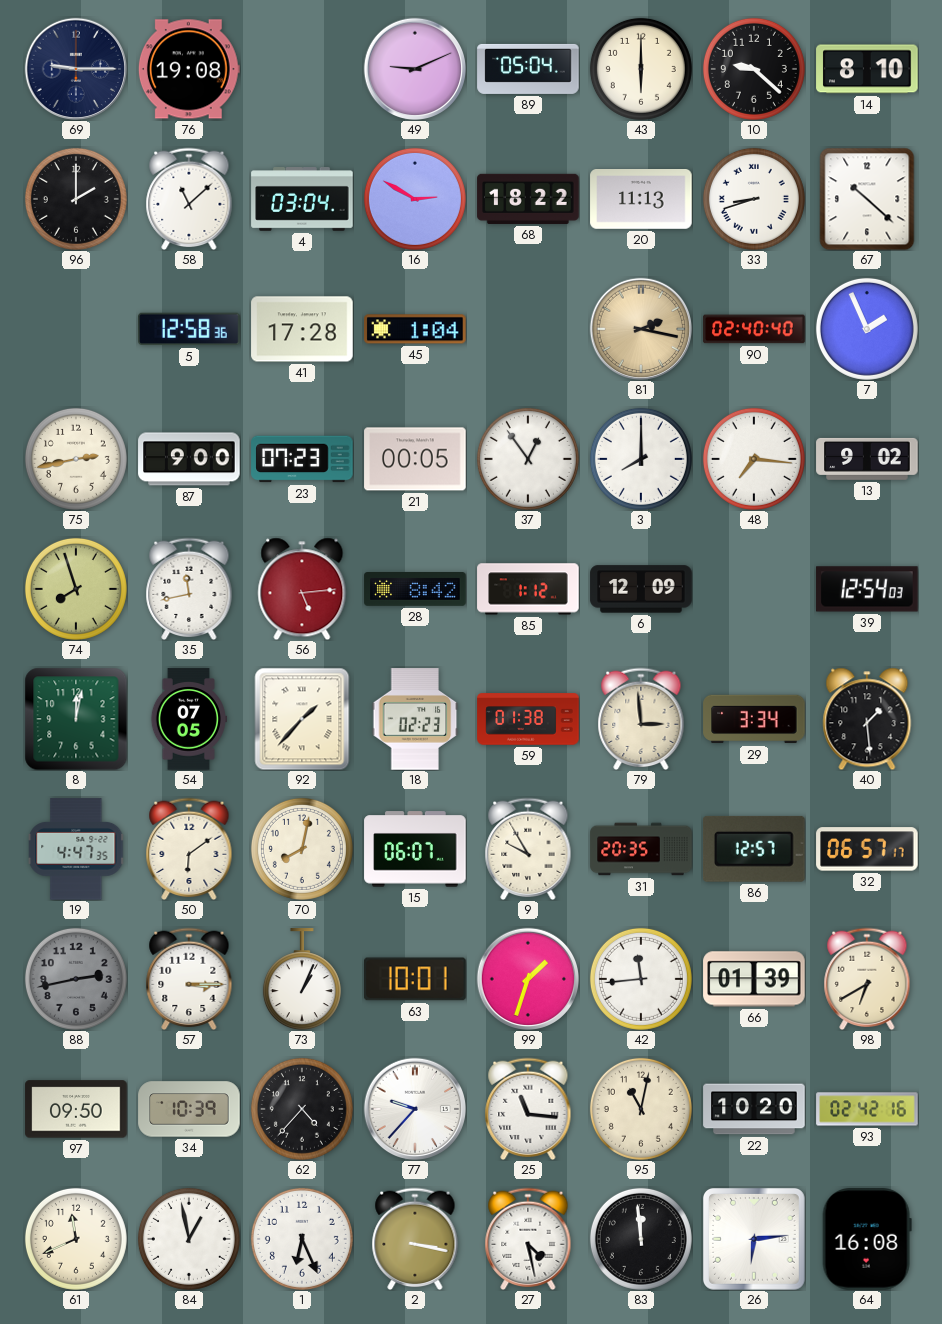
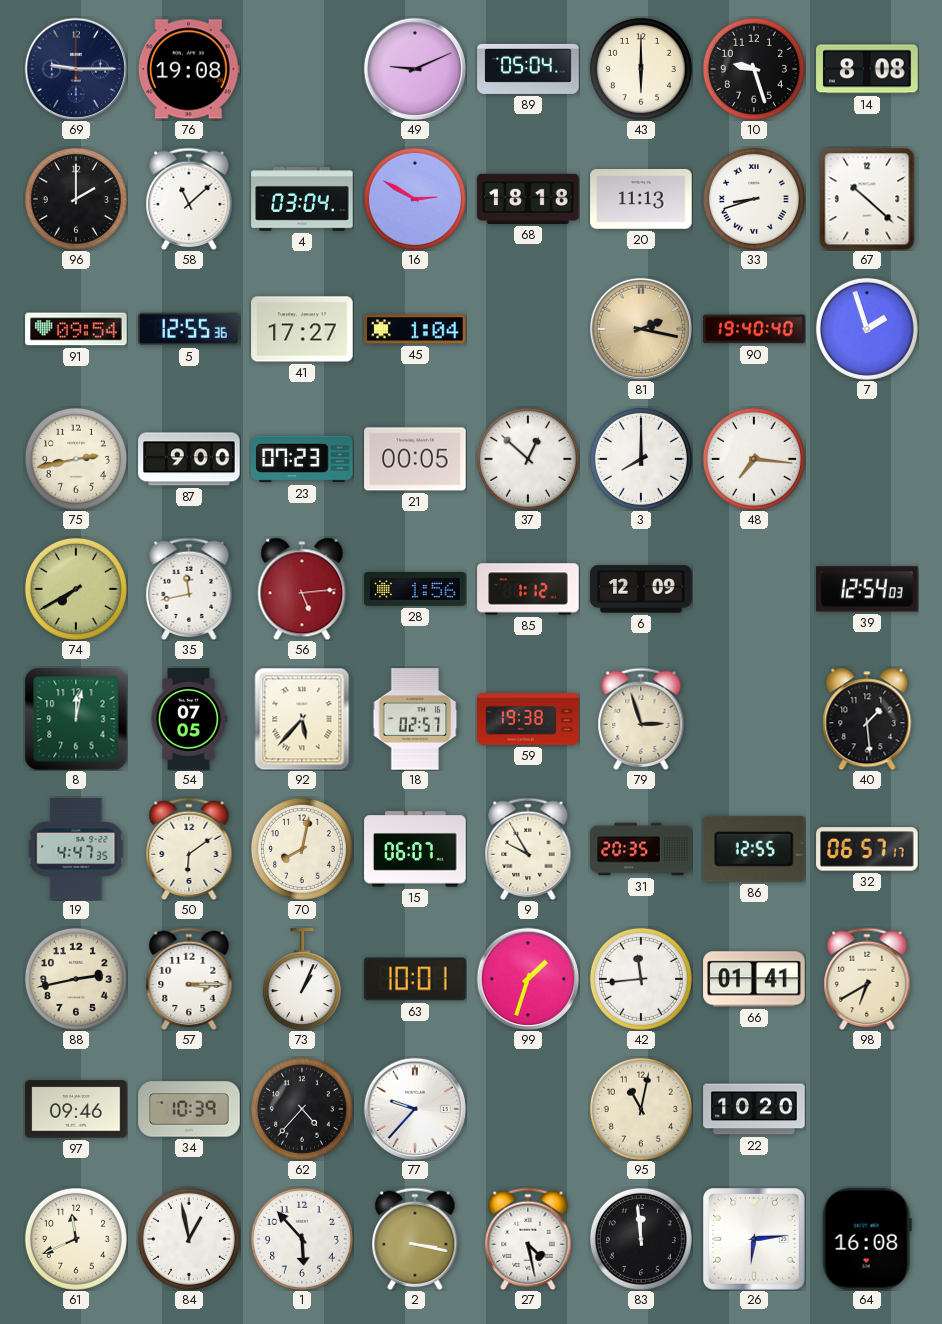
10: 9:22 -> 9:27
14: 8:10 -> 8:08
68: 18:22 -> 18:18
91: none -> 09:54
5: 12:58 -> 12:55
41: 17:28 -> 17:27
90: 02:40 -> 19:40
7: 1:56 -> 1:57
37: 12:54 -> 12:52
13: 9:02 -> none
74: 7:57 -> 7:40
28: 8:42 -> 1:56
92: 1:37 -> 5:37
18: 02:23 -> 02:57
59: 01:38 -> 19:38
79: 2:59 -> 2:57
29: 3:34 -> none
86: 12:57 -> 12:55
88 dial: grey -> cream
66: 01:39 -> 01:41
97: 09:50 -> 09:46
25: 11:16 -> none
93: 02:42 -> none
1: 6:26 -> 5:53
